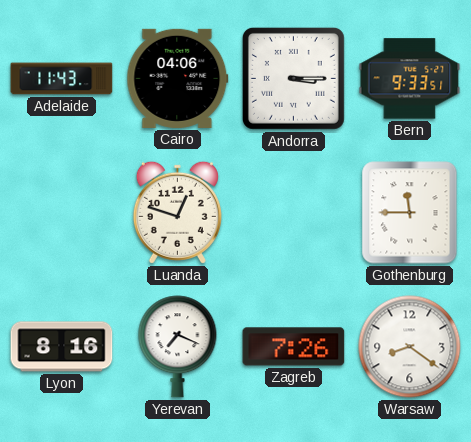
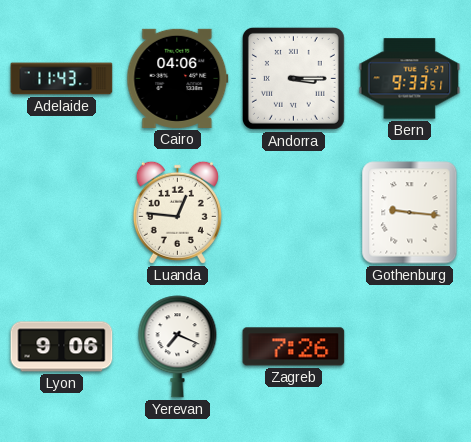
Luanda: 12:48 -> 12:46
Gothenburg: 11:45 -> 9:16
Lyon: 8:16 -> 9:06
Warsaw: 8:21 -> none
